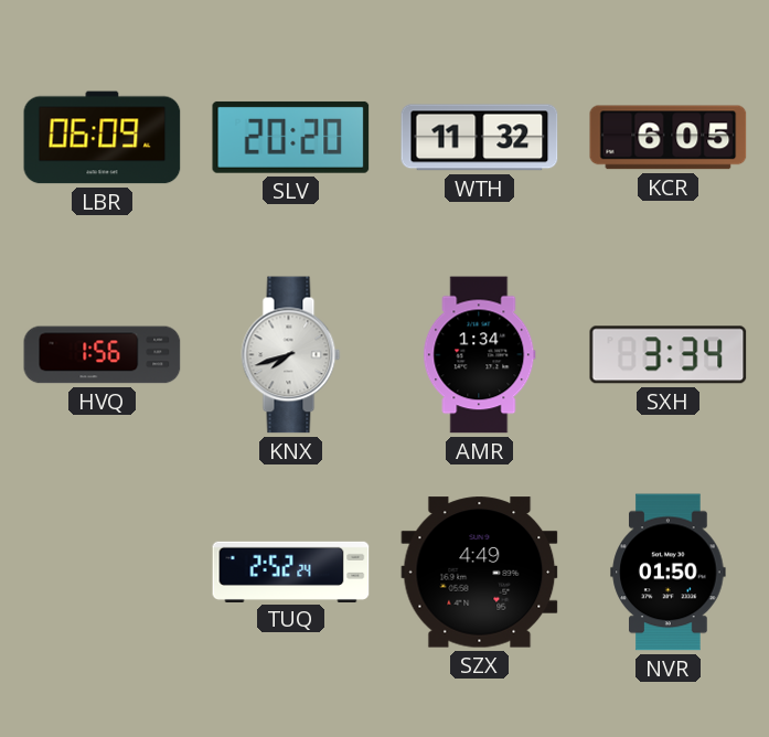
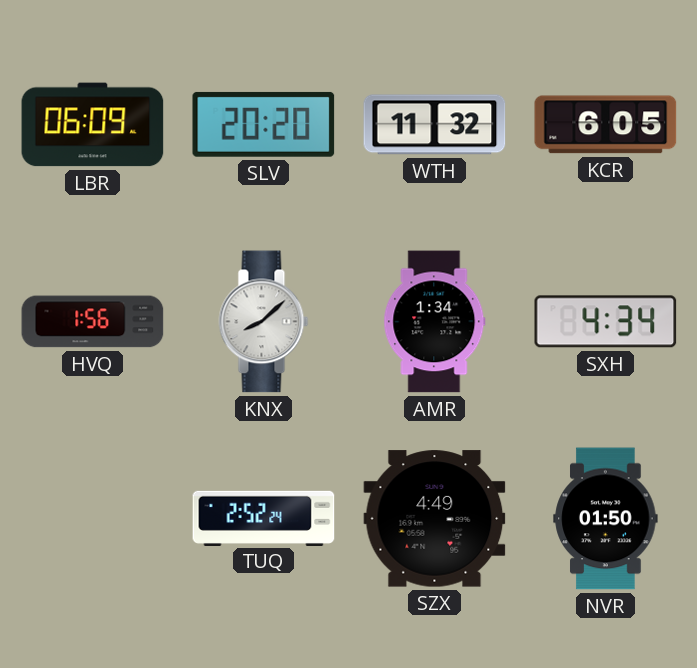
KNX: 7:42 -> 8:08
SXH: 3:34 -> 4:34
